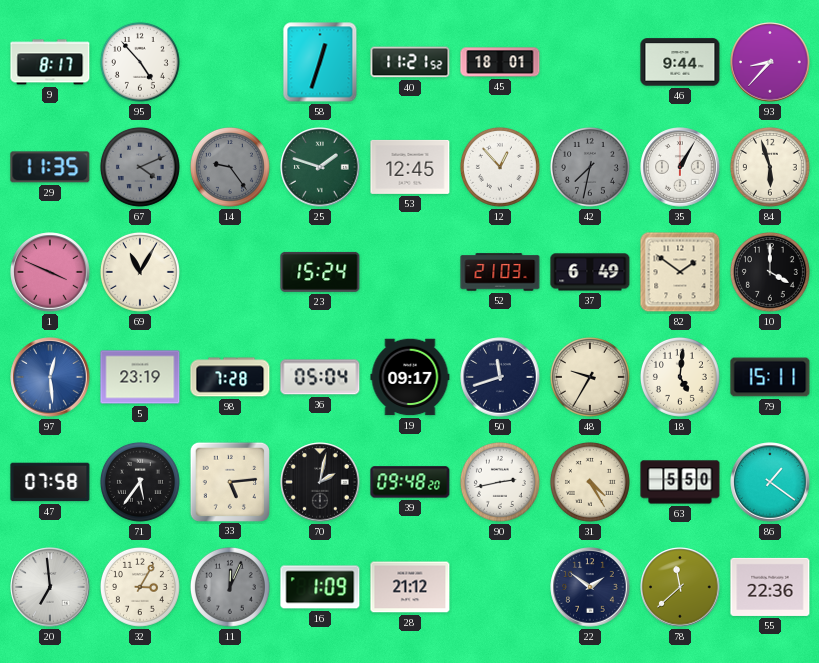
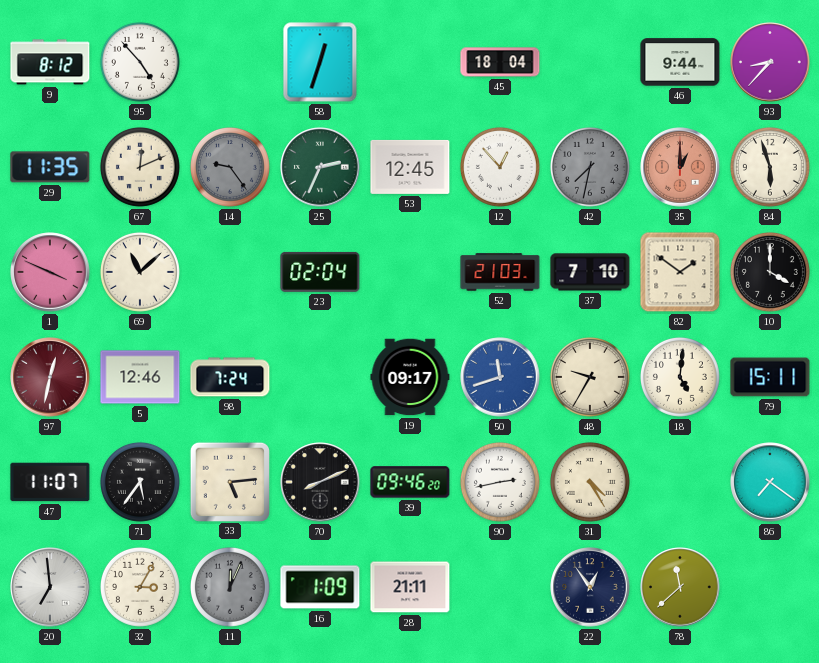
9: 8:17 -> 8:12
40: 11:21 -> none
45: 18:01 -> 18:04
67: 4:11 -> 12:11
67 dial: grey -> cream
25: 1:48 -> 2:34
35: 1:05 -> 1:00
35 dial: white -> salmon
69: 11:05 -> 11:08
23: 15:24 -> 02:04
37: 6:49 -> 7:10
97: 12:29 -> 12:32
97 dial: blue -> burgundy
5: 23:19 -> 12:46
98: 7:28 -> 7:24
36: 05:04 -> none
50 dial: navy -> blue
47: 07:58 -> 11:07
70: 2:02 -> 8:11
39: 09:48 -> 09:46
63: 5:50 -> none
86: 1:21 -> 7:21
28: 21:12 -> 21:11
22: 1:51 -> 12:54
55: 22:36 -> none
